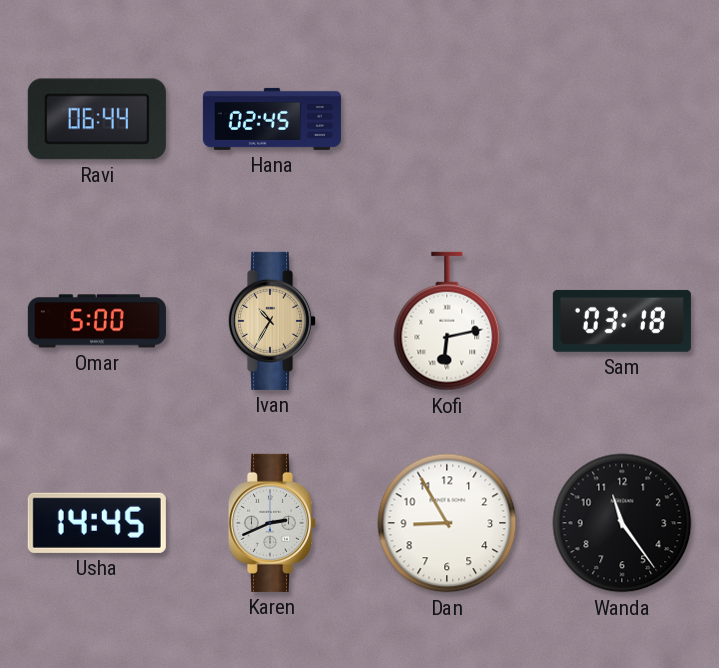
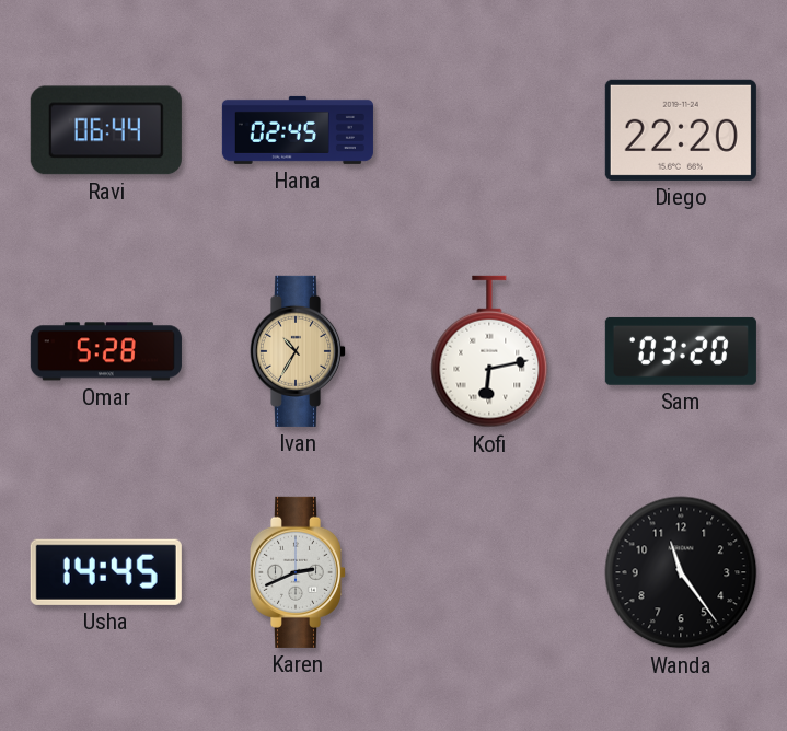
Diego: none -> 22:20
Omar: 5:00 -> 5:28
Sam: 03:18 -> 03:20
Dan: 8:55 -> none
